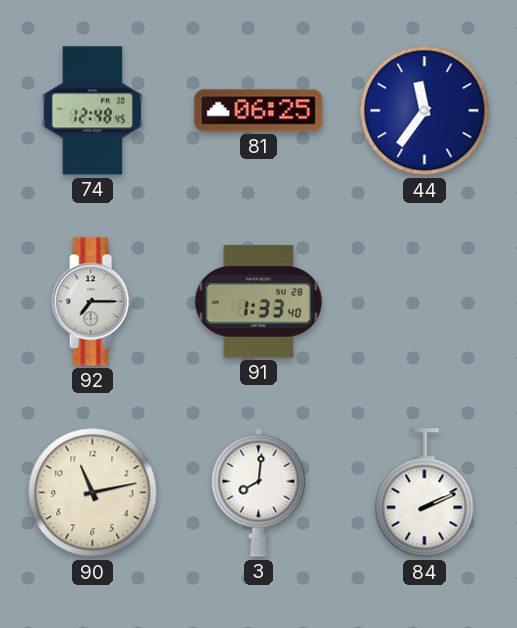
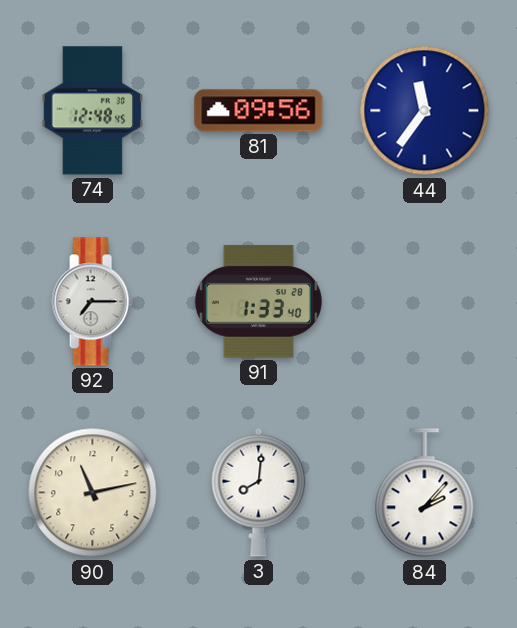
81: 06:25 -> 09:56
84: 2:11 -> 2:07
